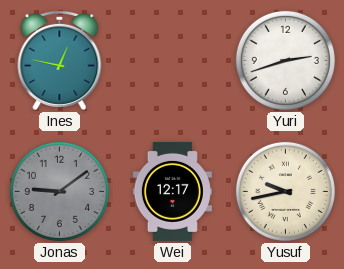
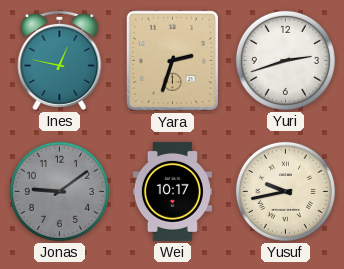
Yara: none -> 2:33
Wei: 12:17 -> 10:17
